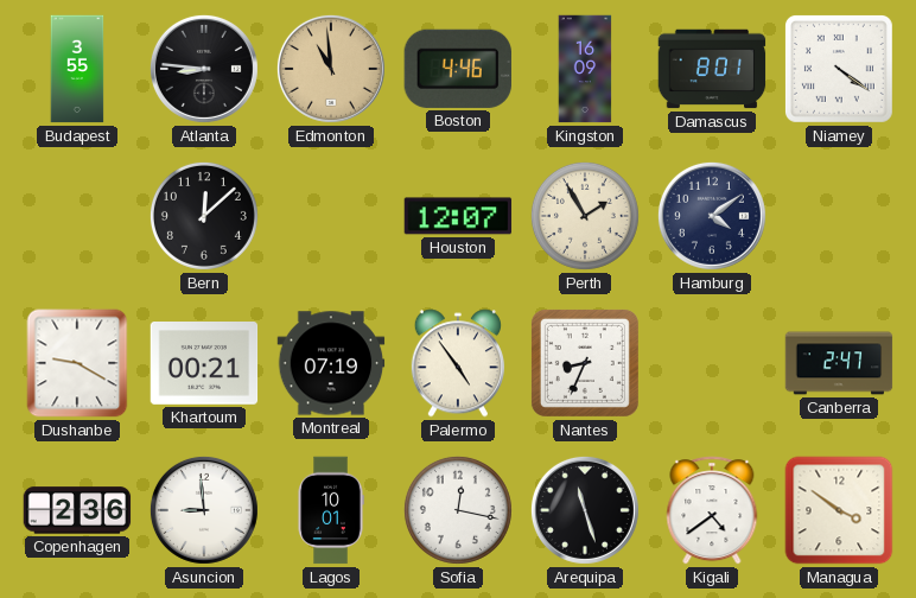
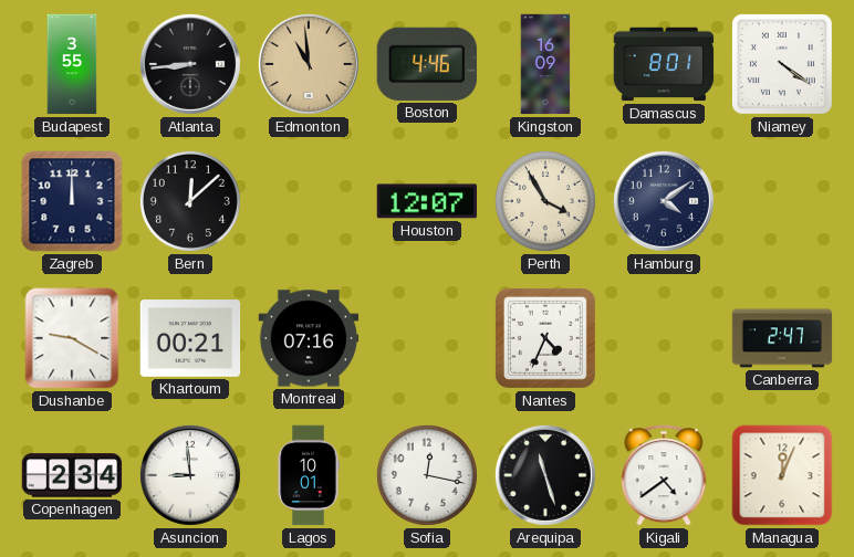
Atlanta: 8:46 -> 8:44
Zagreb: none -> 12:00
Perth: 1:55 -> 3:55
Montreal: 07:19 -> 07:16
Palermo: 4:54 -> none
Nantes: 8:34 -> 4:34
Copenhagen: 2:36 -> 2:34
Managua: 3:51 -> 12:04
